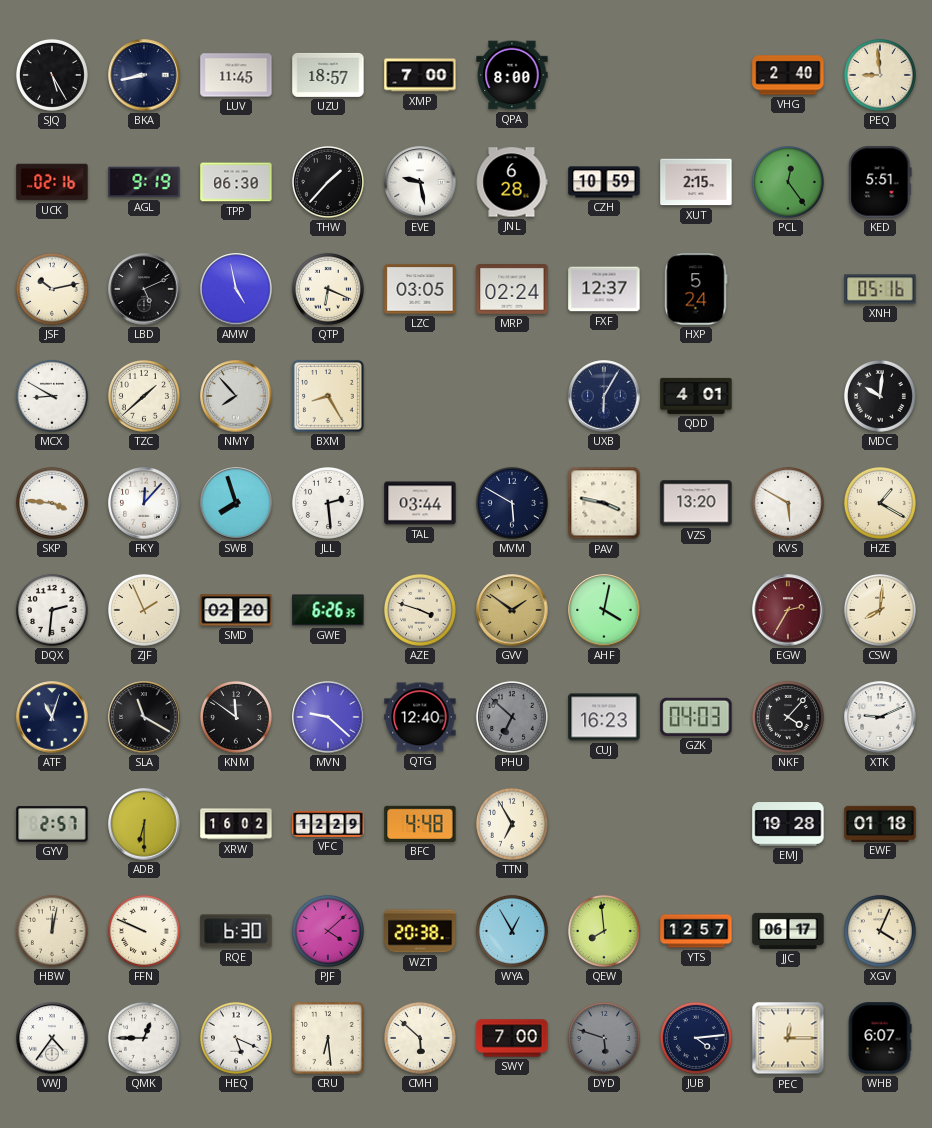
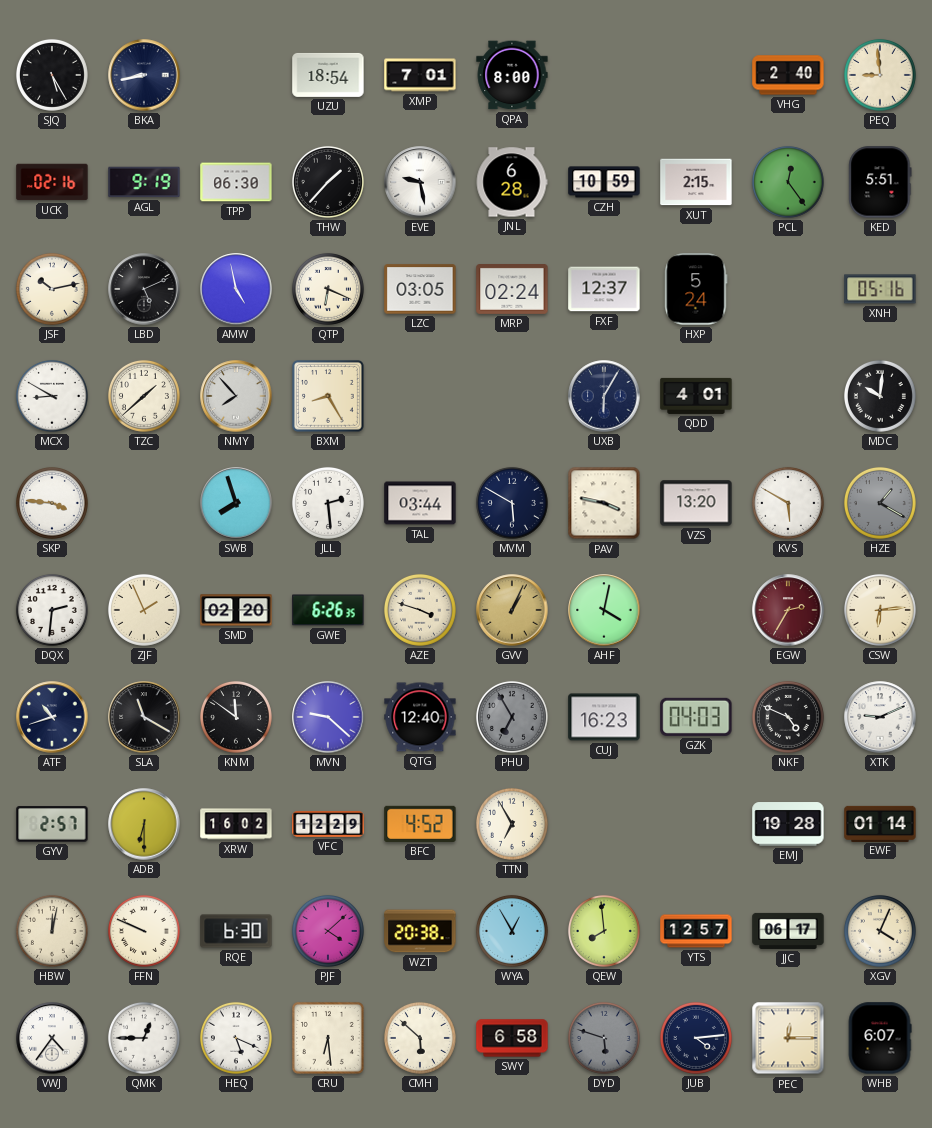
LUV: 11:45 -> none
UZU: 18:57 -> 18:54
XMP: 7:00 -> 7:01
FKY: 12:07 -> none
HZE dial: cream -> grey
GVV: 1:51 -> 1:04
CSW: 8:01 -> 6:14
ATF: 11:03 -> 10:42
PHU: 6:52 -> 6:55
NKF: 4:07 -> 4:49
BFC: 4:48 -> 4:52
EWF: 01:18 -> 01:14
SWY: 7:00 -> 6:58
